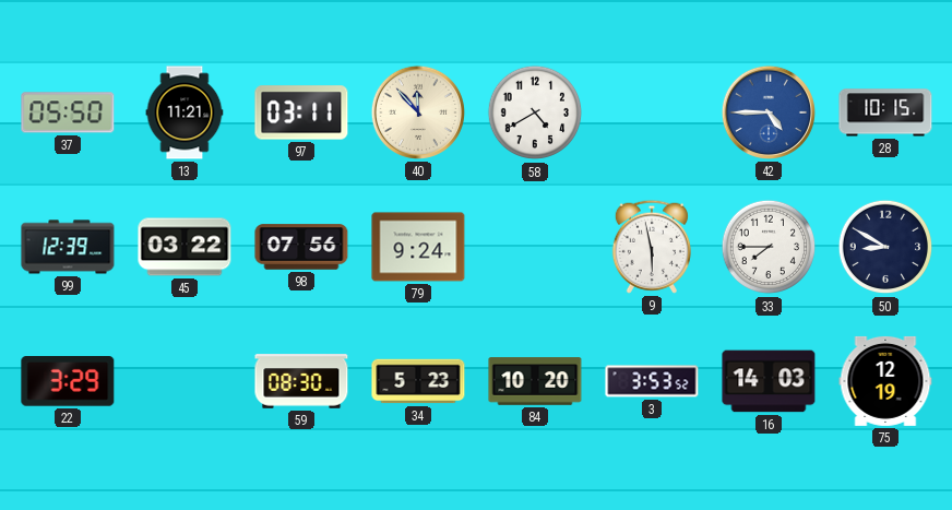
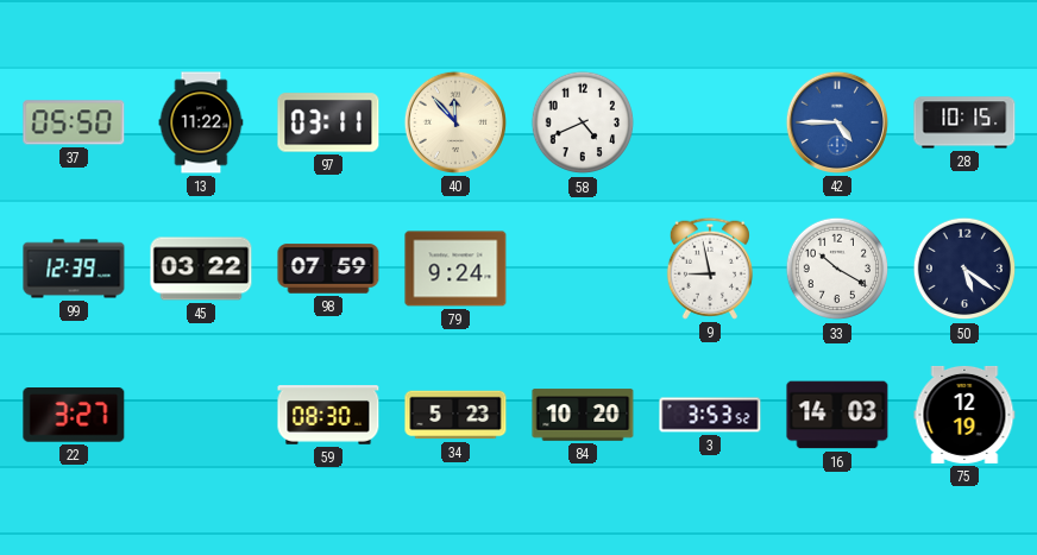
13: 11:21 -> 11:22
58: 4:40 -> 4:41
98: 07:56 -> 07:59
9: 5:58 -> 8:58
33: 7:45 -> 10:20
50: 8:50 -> 5:21
22: 3:29 -> 3:27
